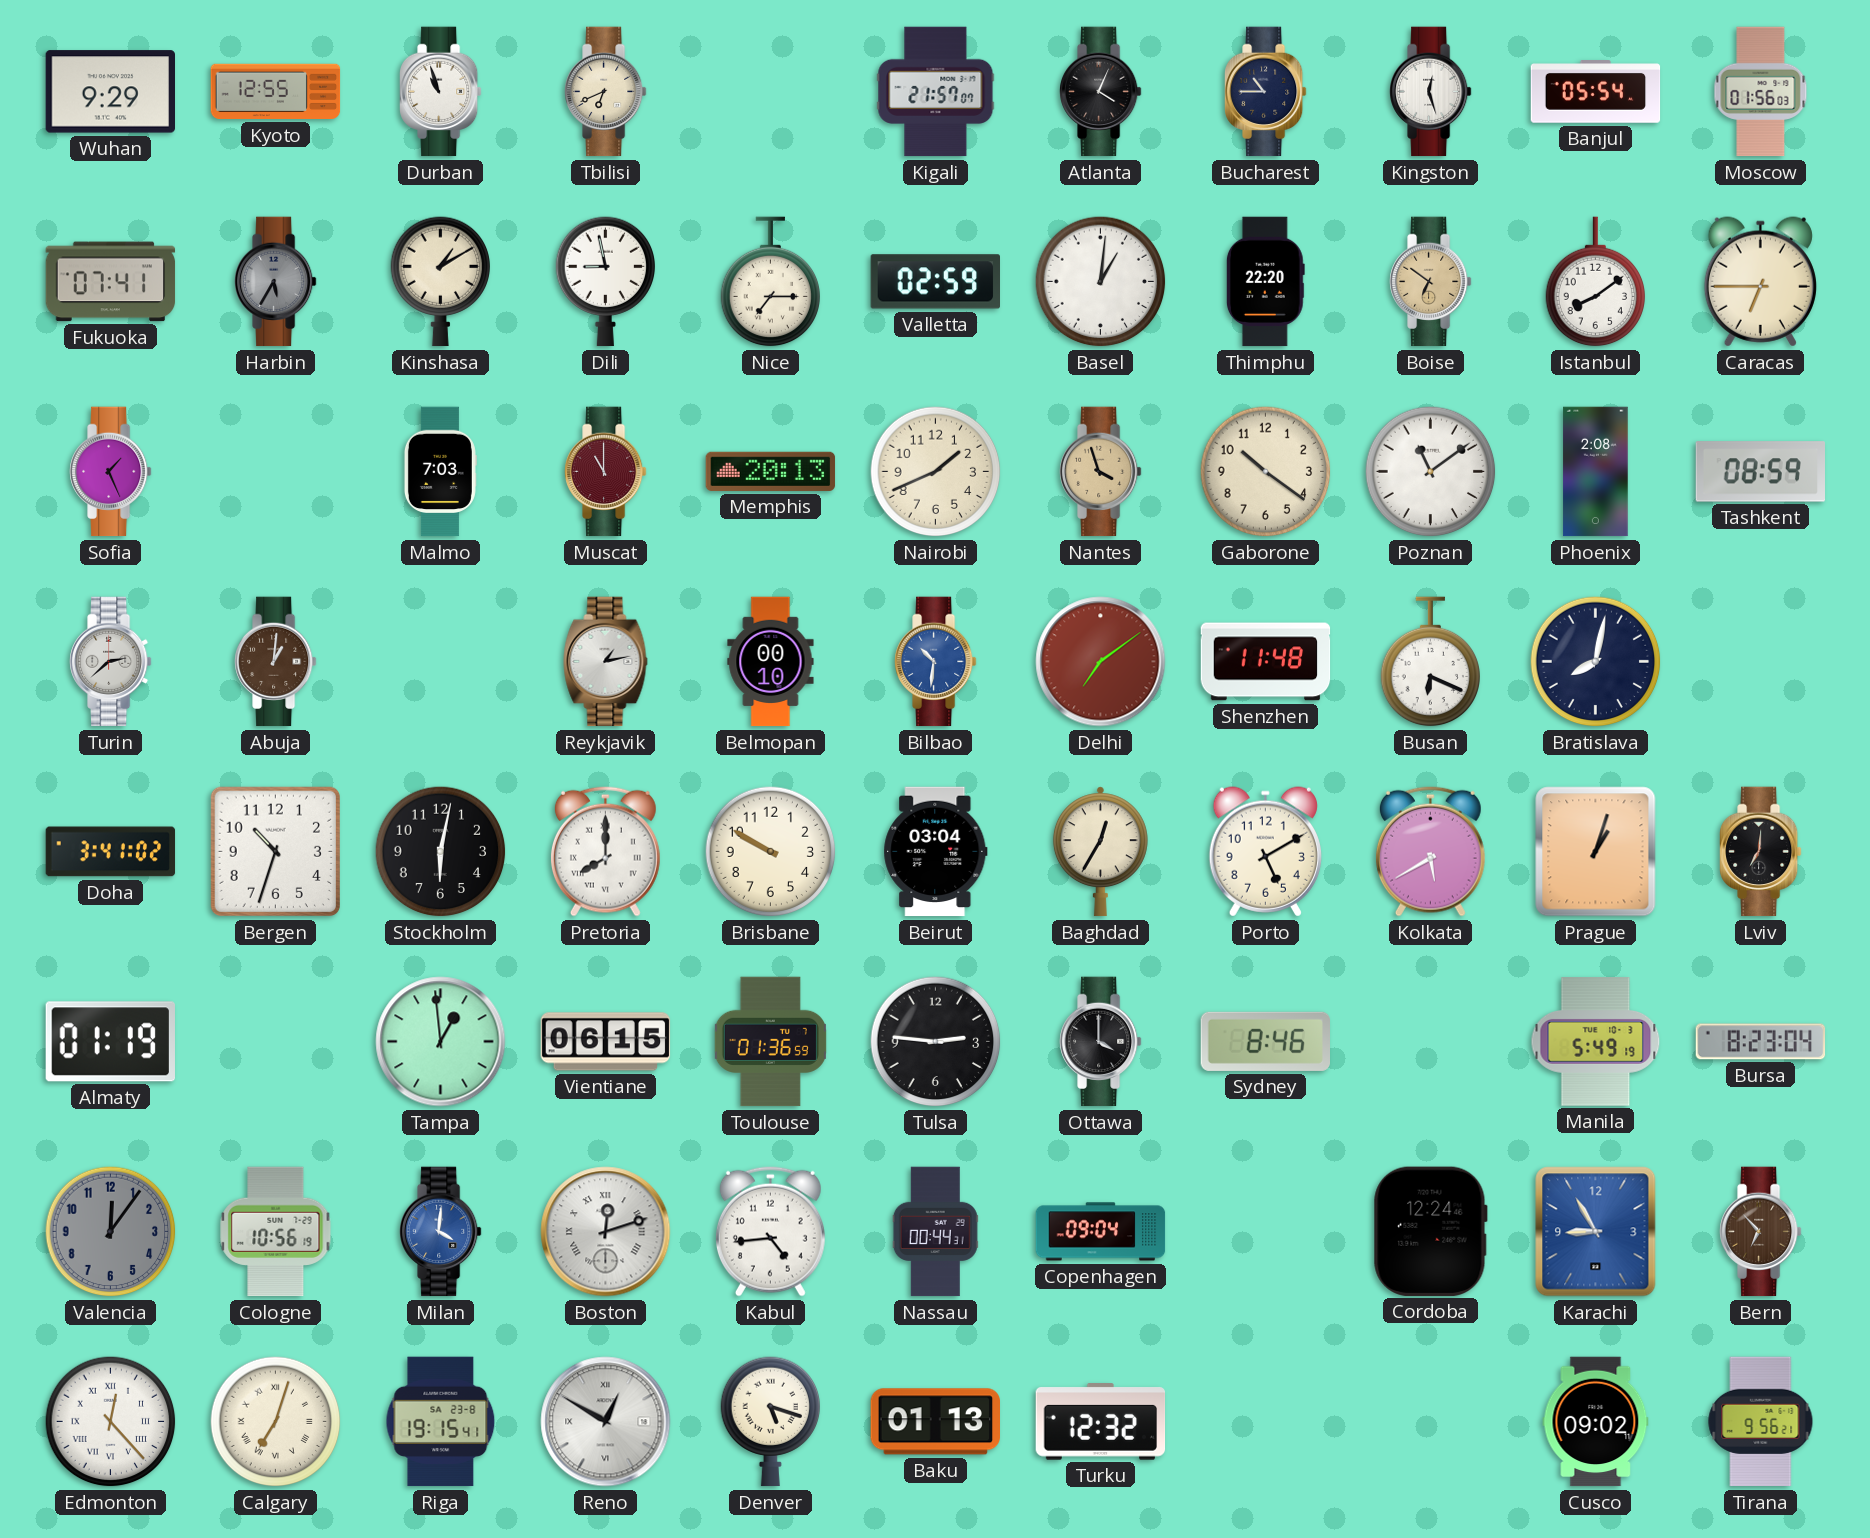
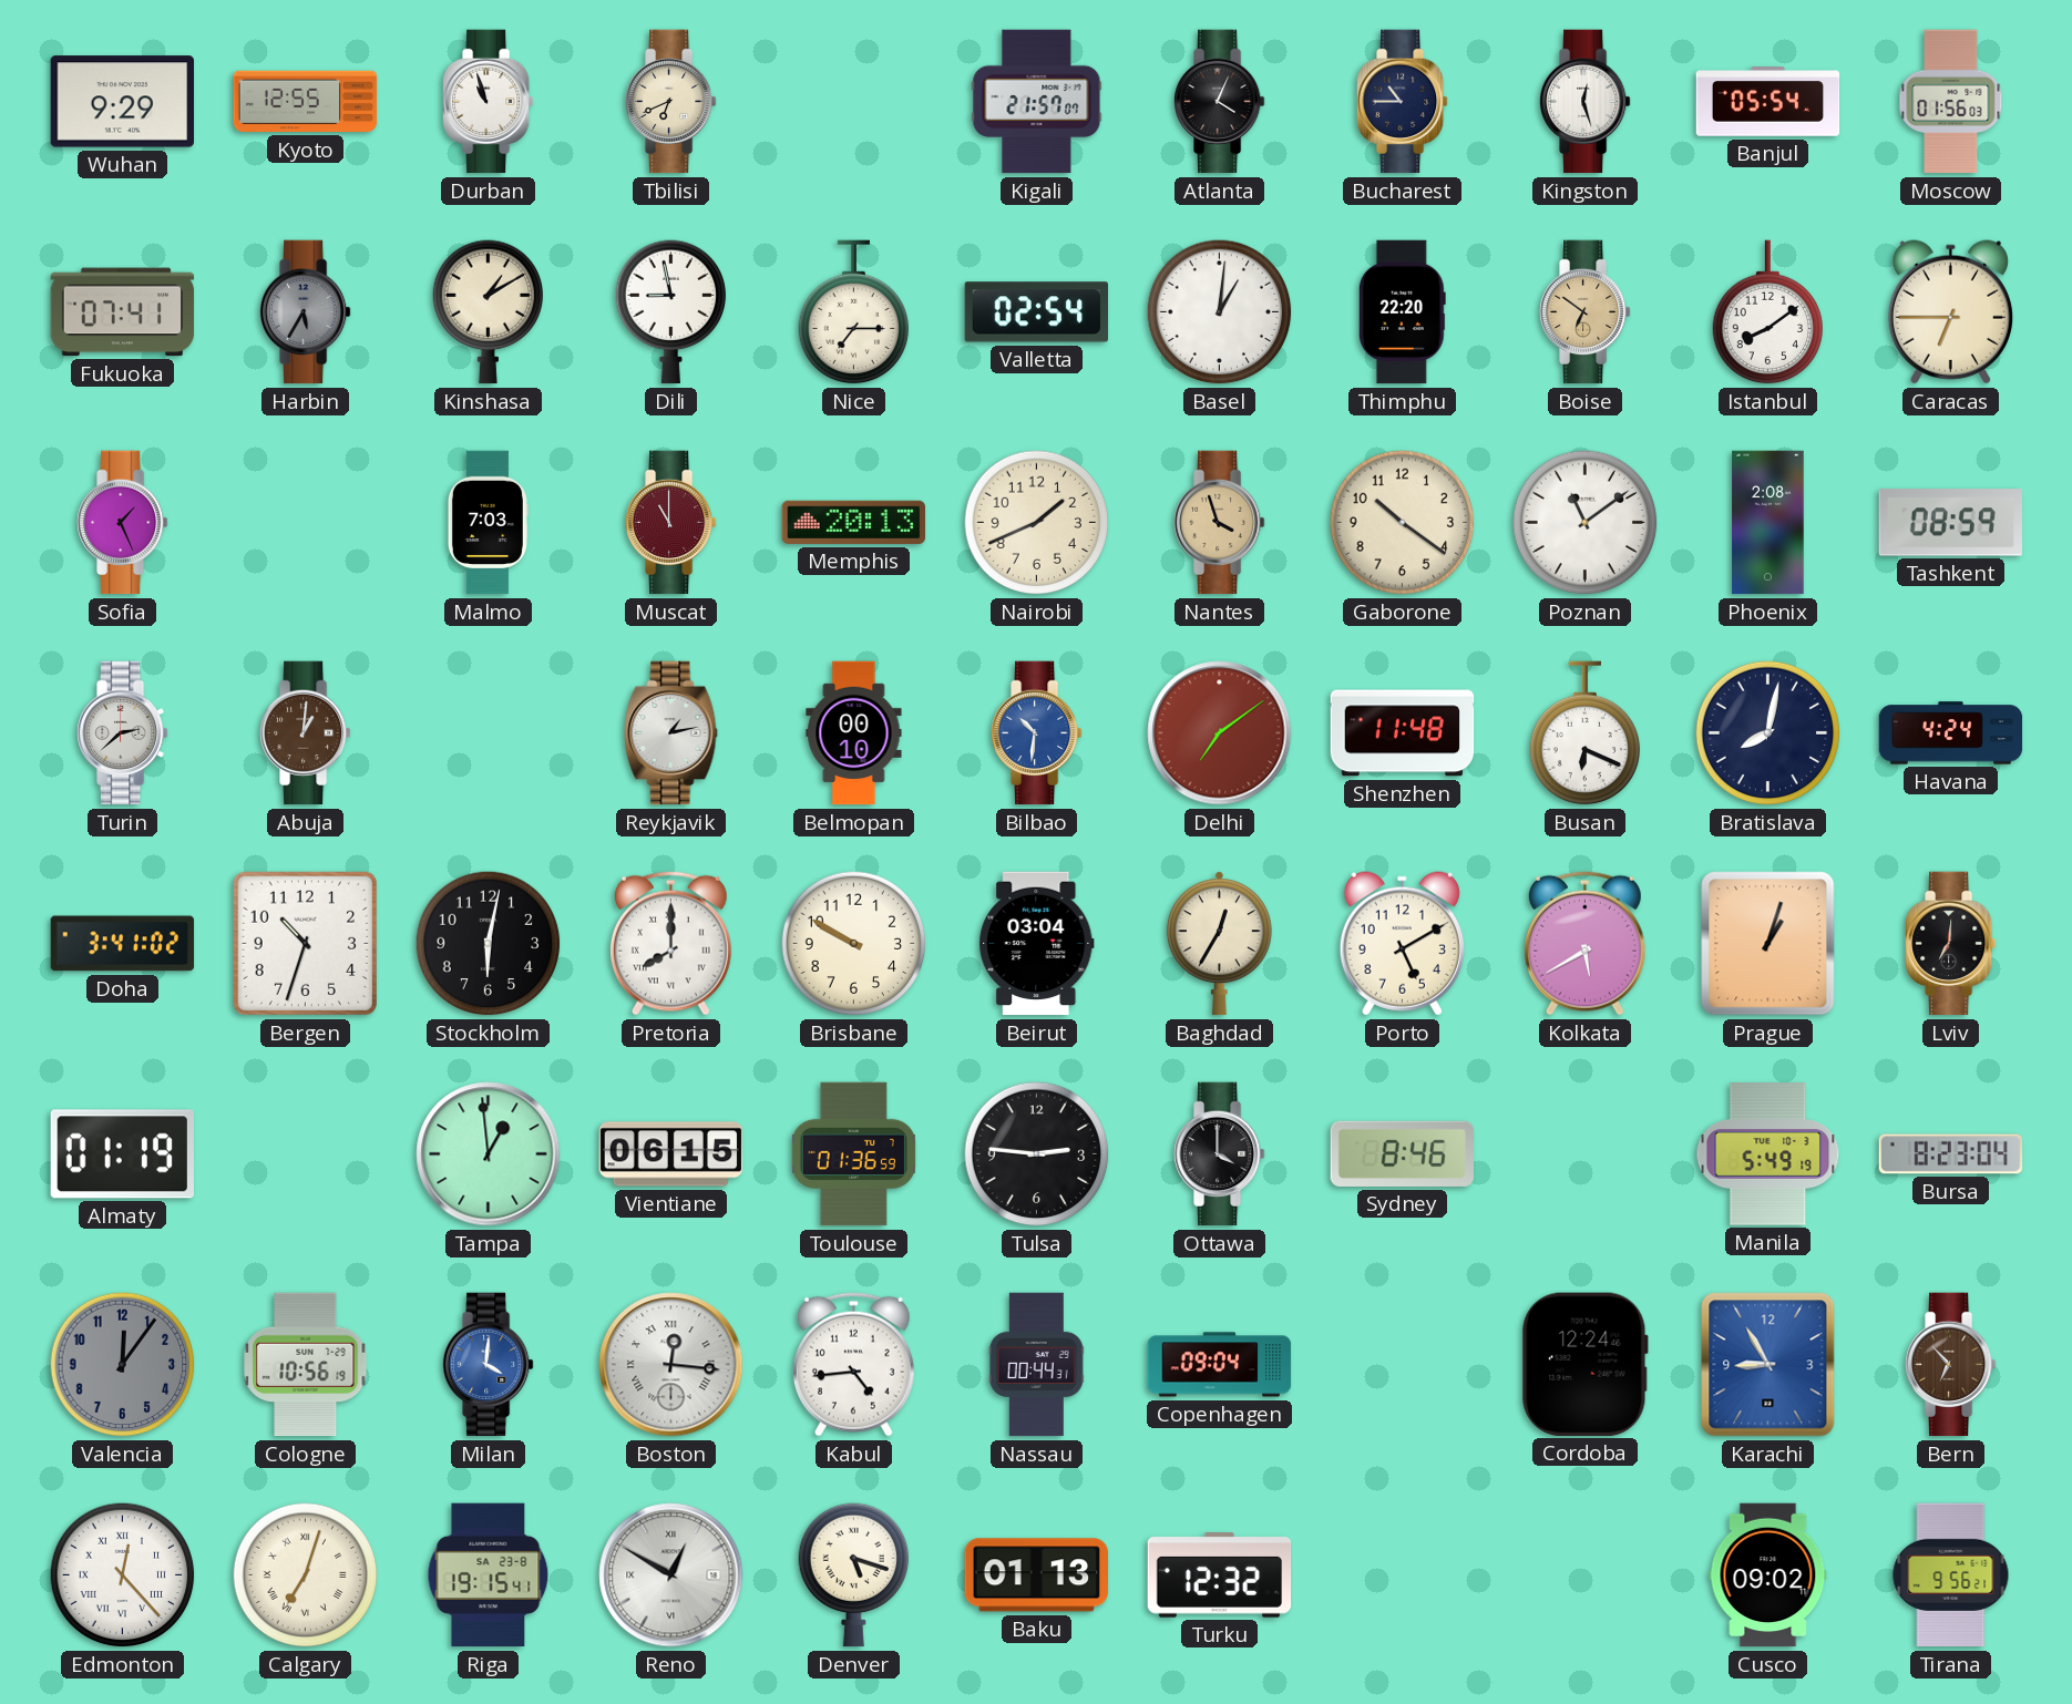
Valletta: 02:59 -> 02:54
Havana: none -> 4:24
Boston: 12:12 -> 12:16
